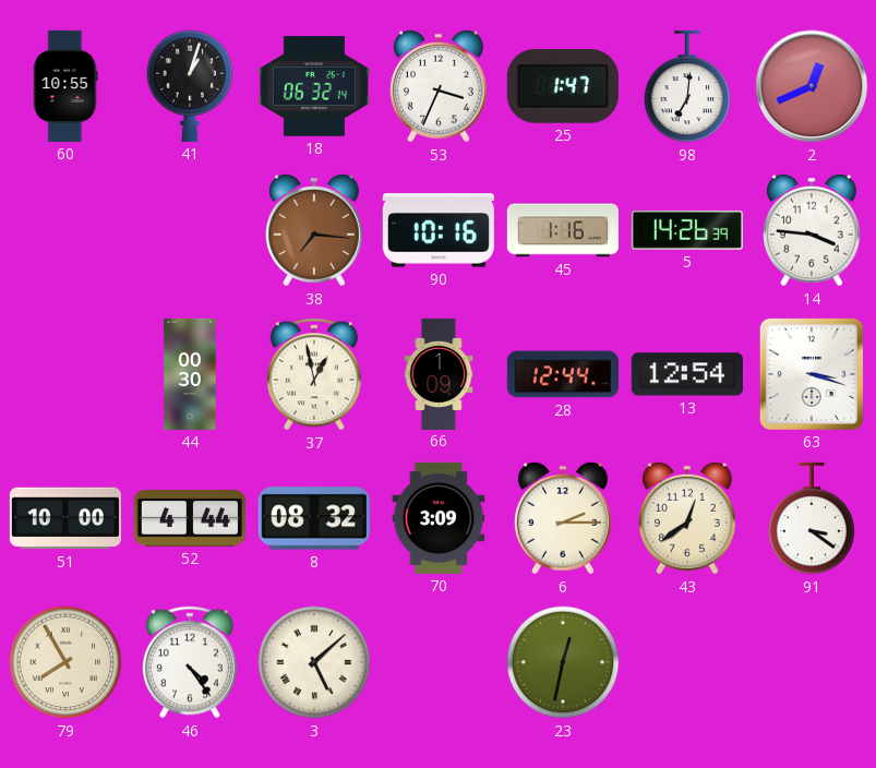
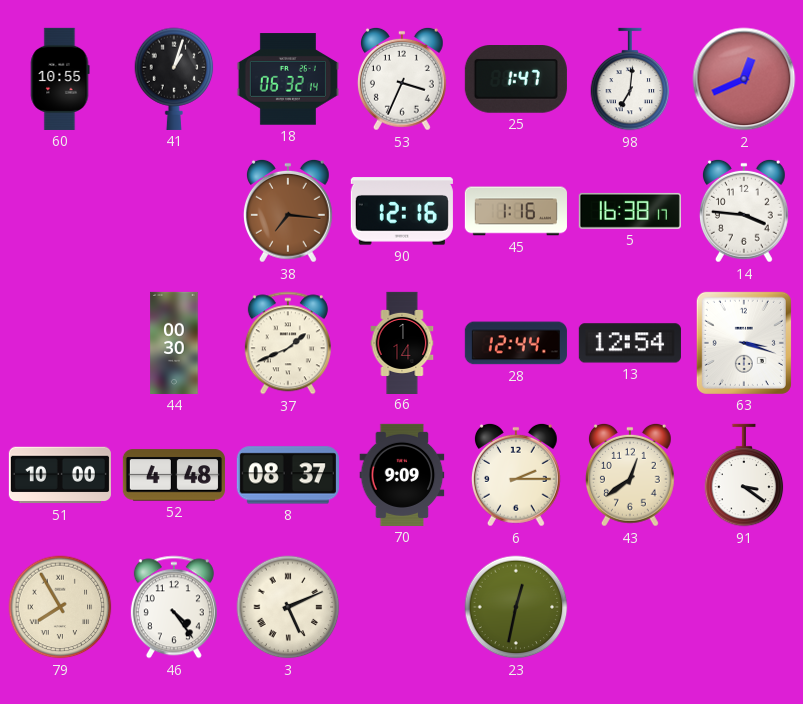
90: 10:16 -> 12:16
5: 14:26 -> 16:38
37: 12:58 -> 1:41
66: 1:09 -> 1:14
52: 4:44 -> 4:48
8: 08:32 -> 08:37
70: 3:09 -> 9:09
3: 5:08 -> 5:11
